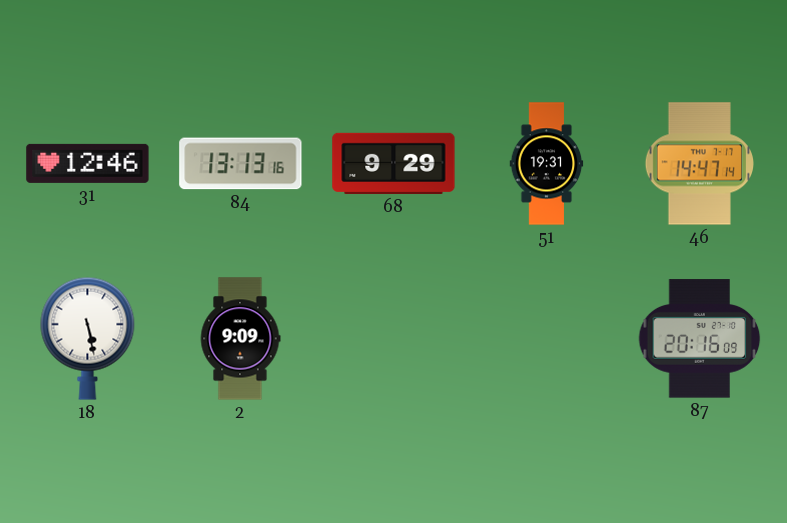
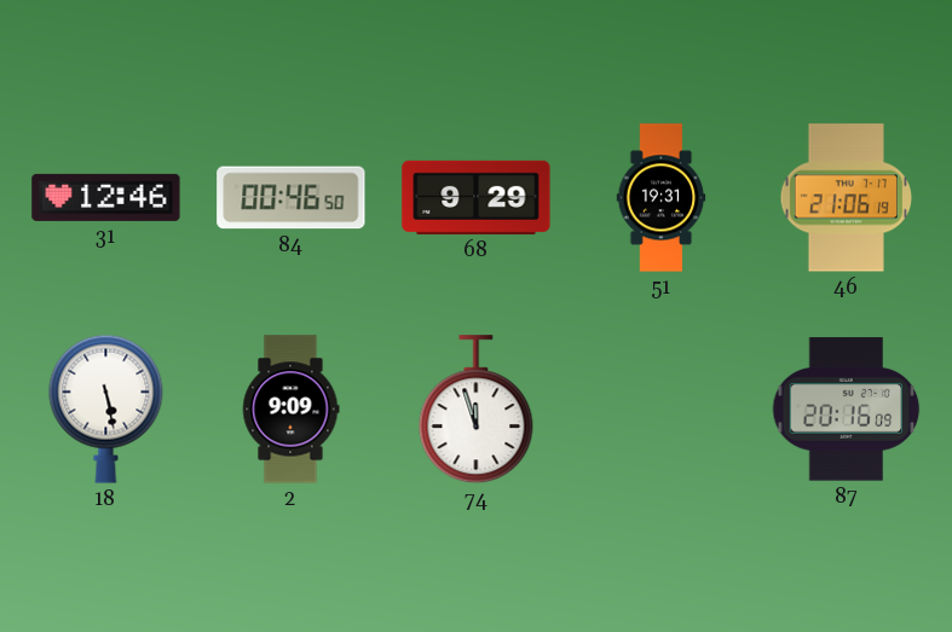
84: 13:13 -> 00:46
46: 14:47 -> 21:06
74: none -> 11:57
